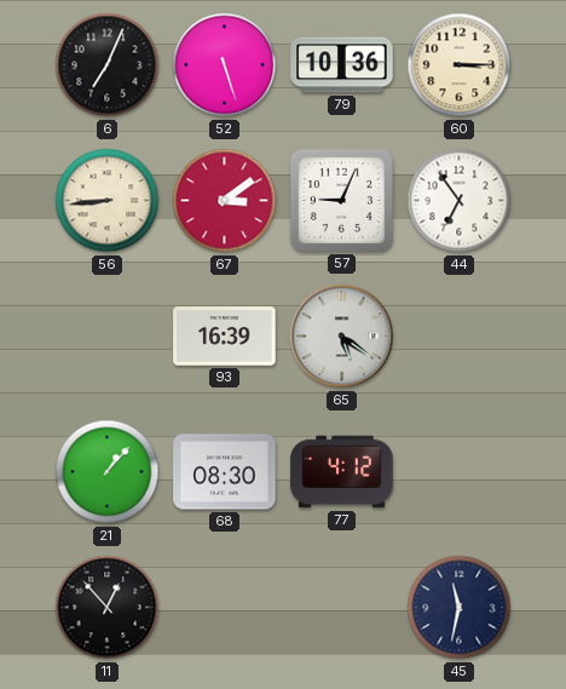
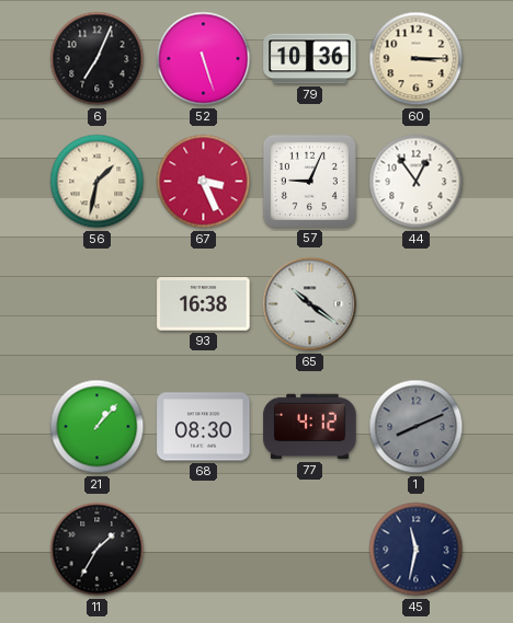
56: 8:44 -> 1:32
67: 3:09 -> 3:26
44: 6:54 -> 12:54
93: 16:39 -> 16:38
65: 5:21 -> 10:21
1: none -> 8:11
11: 12:53 -> 1:35
